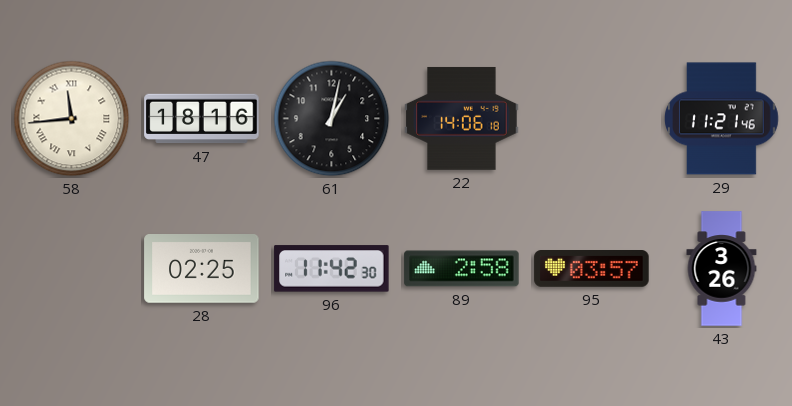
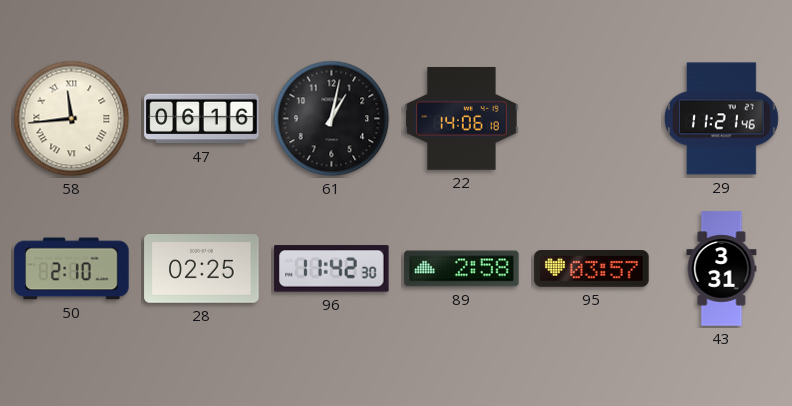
47: 18:16 -> 06:16
50: none -> 2:10
43: 3:26 -> 3:31
